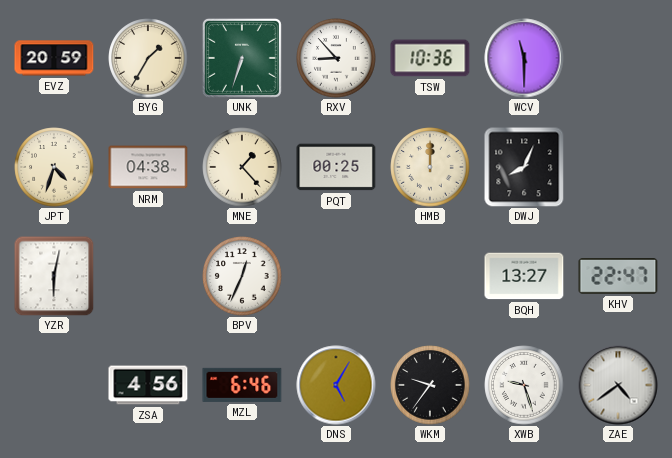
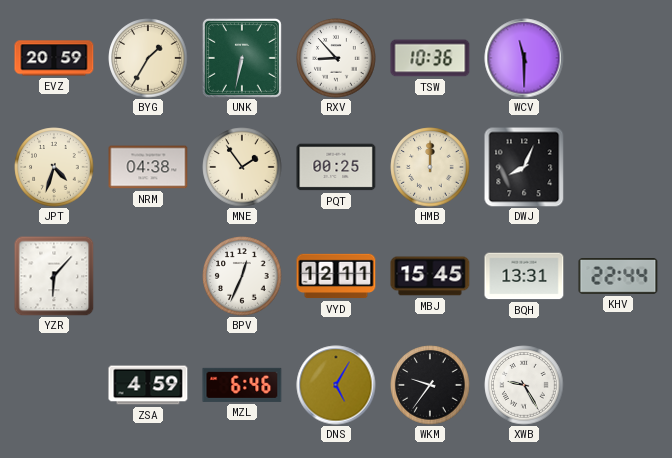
UNK: 6:33 -> 6:32
MNE: 1:23 -> 1:54
YZR: 6:02 -> 6:07
VYD: none -> 12:11
MBJ: none -> 15:45
BQH: 13:27 -> 13:31
KHV: 22:47 -> 22:44
ZSA: 4:56 -> 4:59
XWB: 9:27 -> 9:25
ZAE: 4:39 -> none
